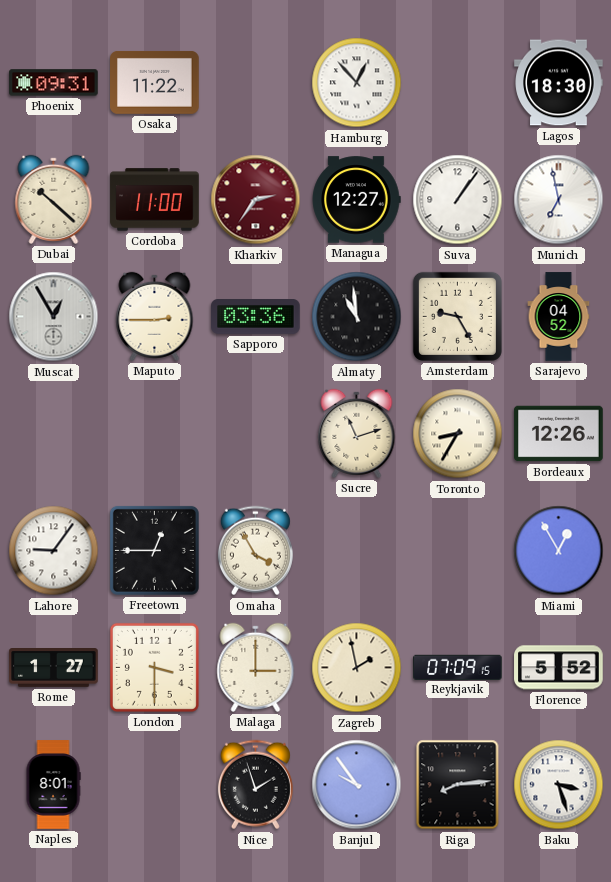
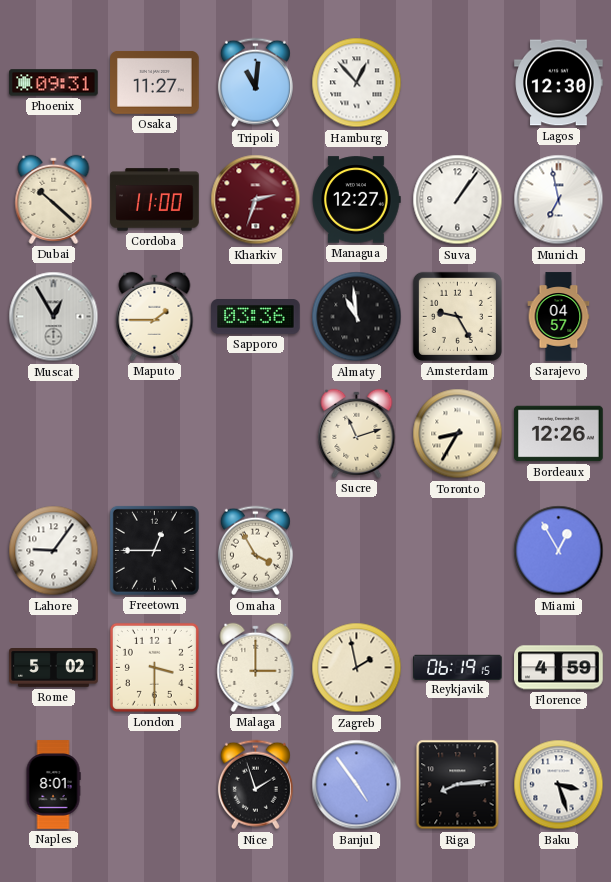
Osaka: 11:22 -> 11:27
Tripoli: none -> 11:01
Lagos: 18:30 -> 12:30
Kharkiv: 2:36 -> 2:33
Maputo: 2:45 -> 1:45
Sarajevo: 04:52 -> 04:57
Rome: 1:27 -> 5:02
Reykjavik: 07:09 -> 06:19
Florence: 5:52 -> 4:59
Banjul: 9:54 -> 4:54
